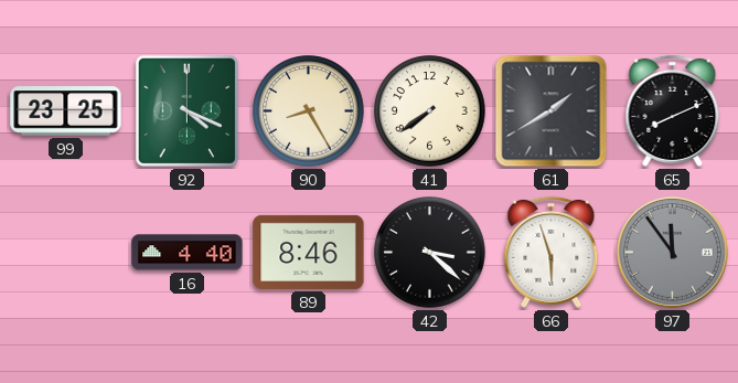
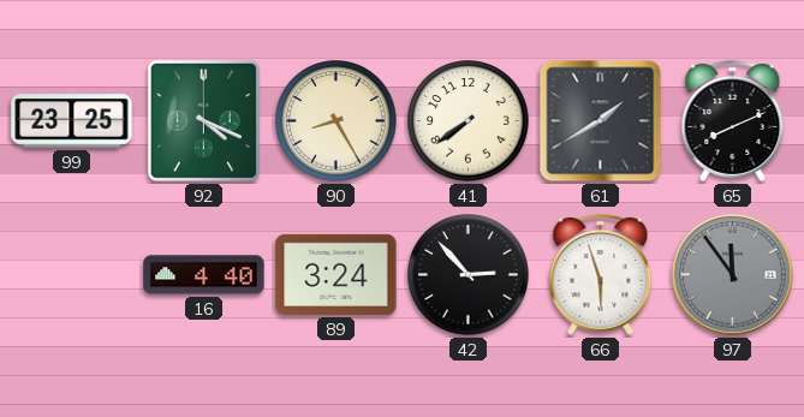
89: 8:46 -> 3:24
42: 3:22 -> 2:53
